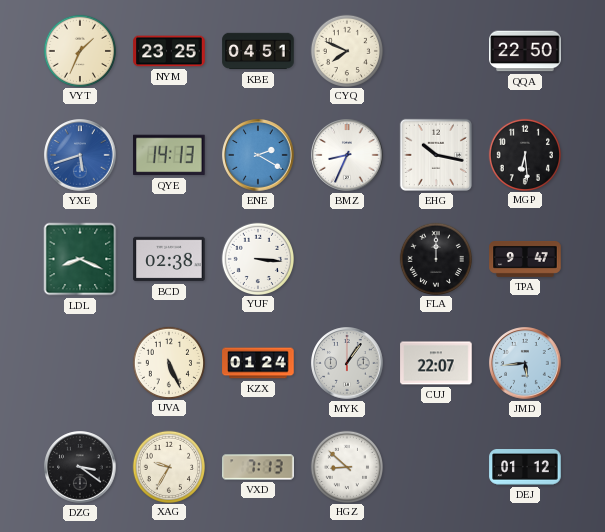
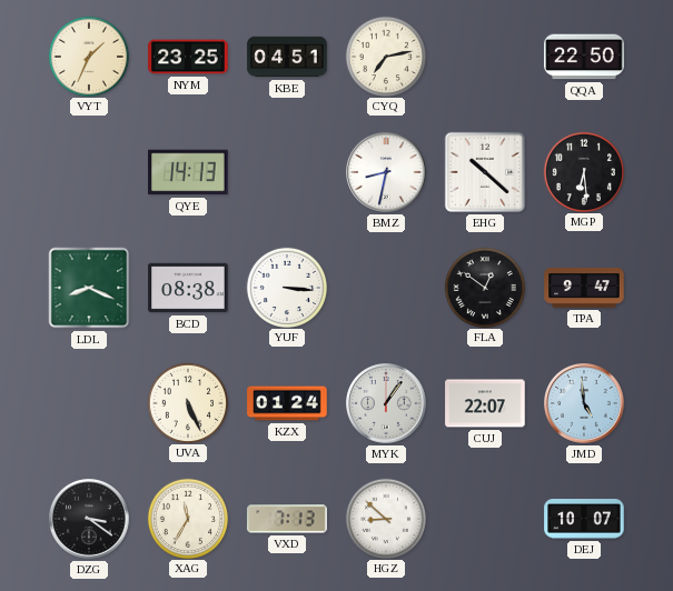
CYQ: 7:49 -> 7:13
YXE: 5:42 -> none
ENE: 2:20 -> none
BMZ: 8:34 -> 8:32
EHG: 10:17 -> 10:22
BCD: 02:38 -> 08:38
FLA: 12:00 -> 12:51
JMD: 5:44 -> 4:59
XAG: 9:35 -> 11:35
DEJ: 01:12 -> 10:07
